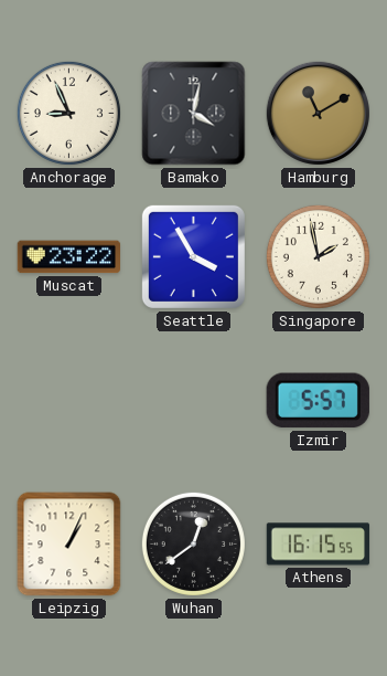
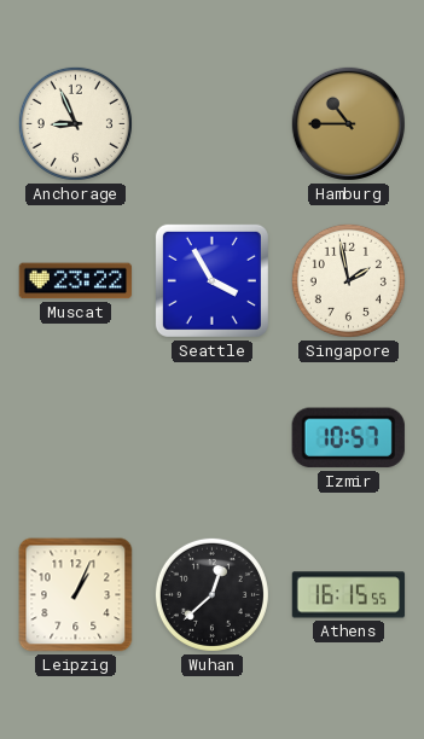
Bamako: 4:02 -> none
Hamburg: 11:10 -> 10:45
Izmir: 5:57 -> 10:57
Wuhan: 12:39 -> 12:38
